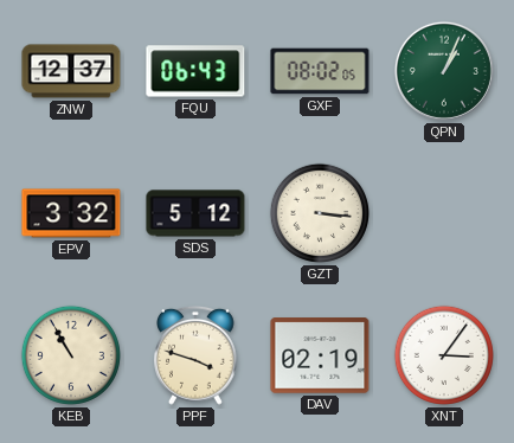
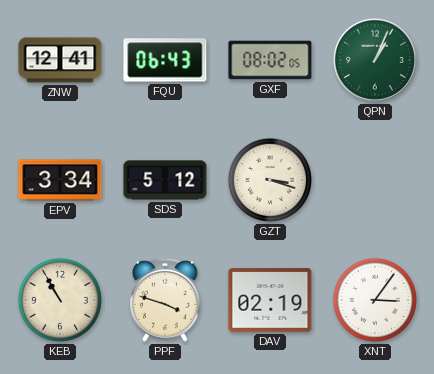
ZNW: 12:37 -> 12:41
EPV: 3:32 -> 3:34
GZT: 3:16 -> 3:18
